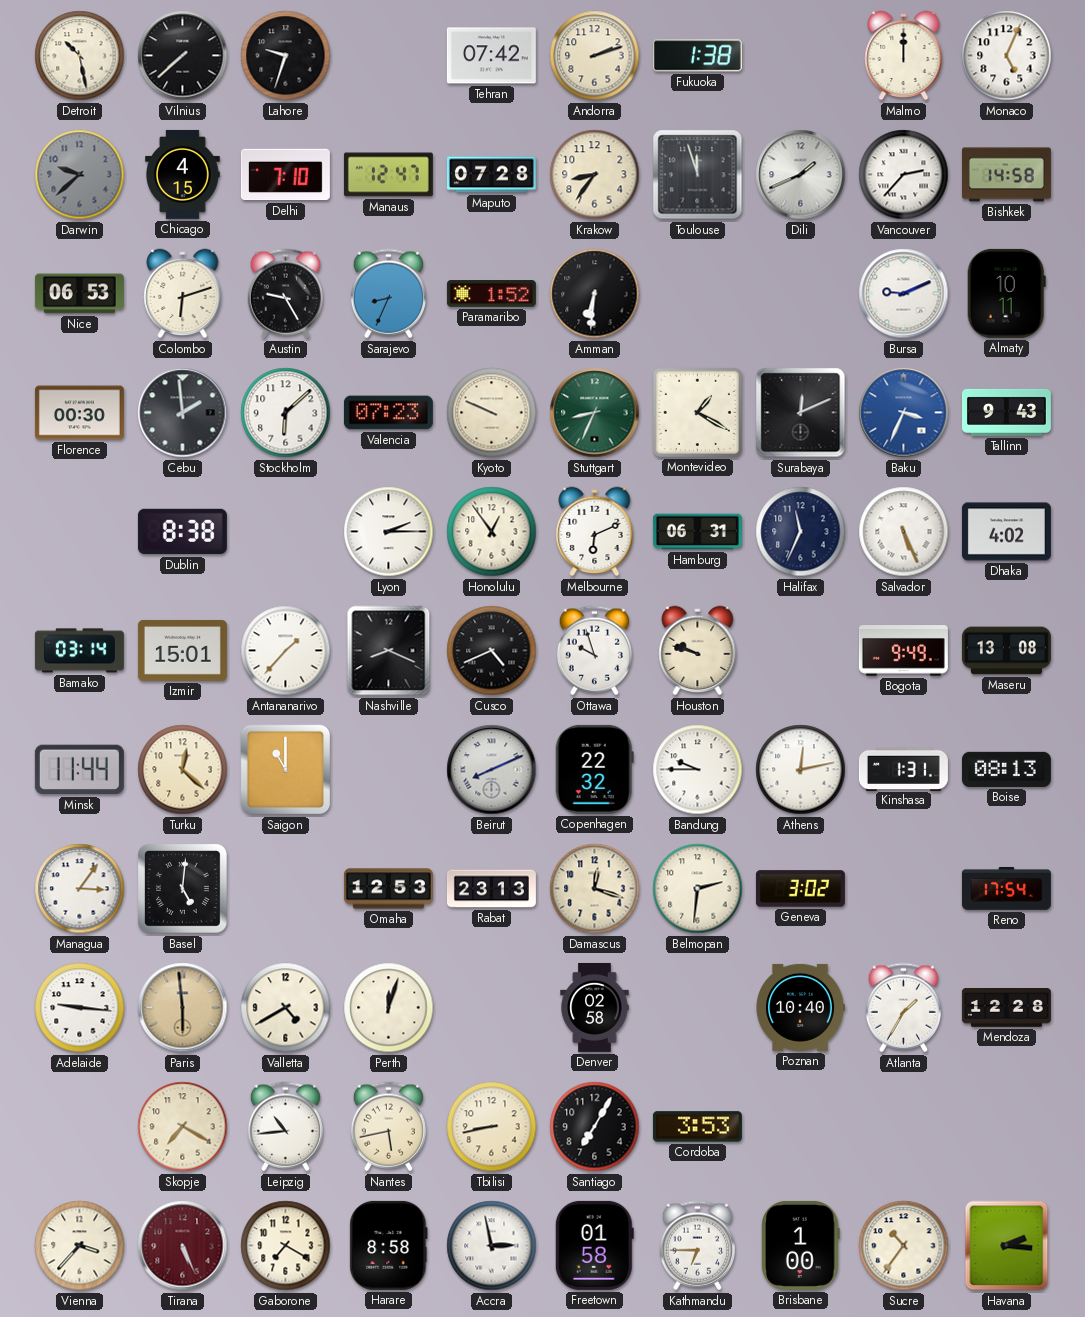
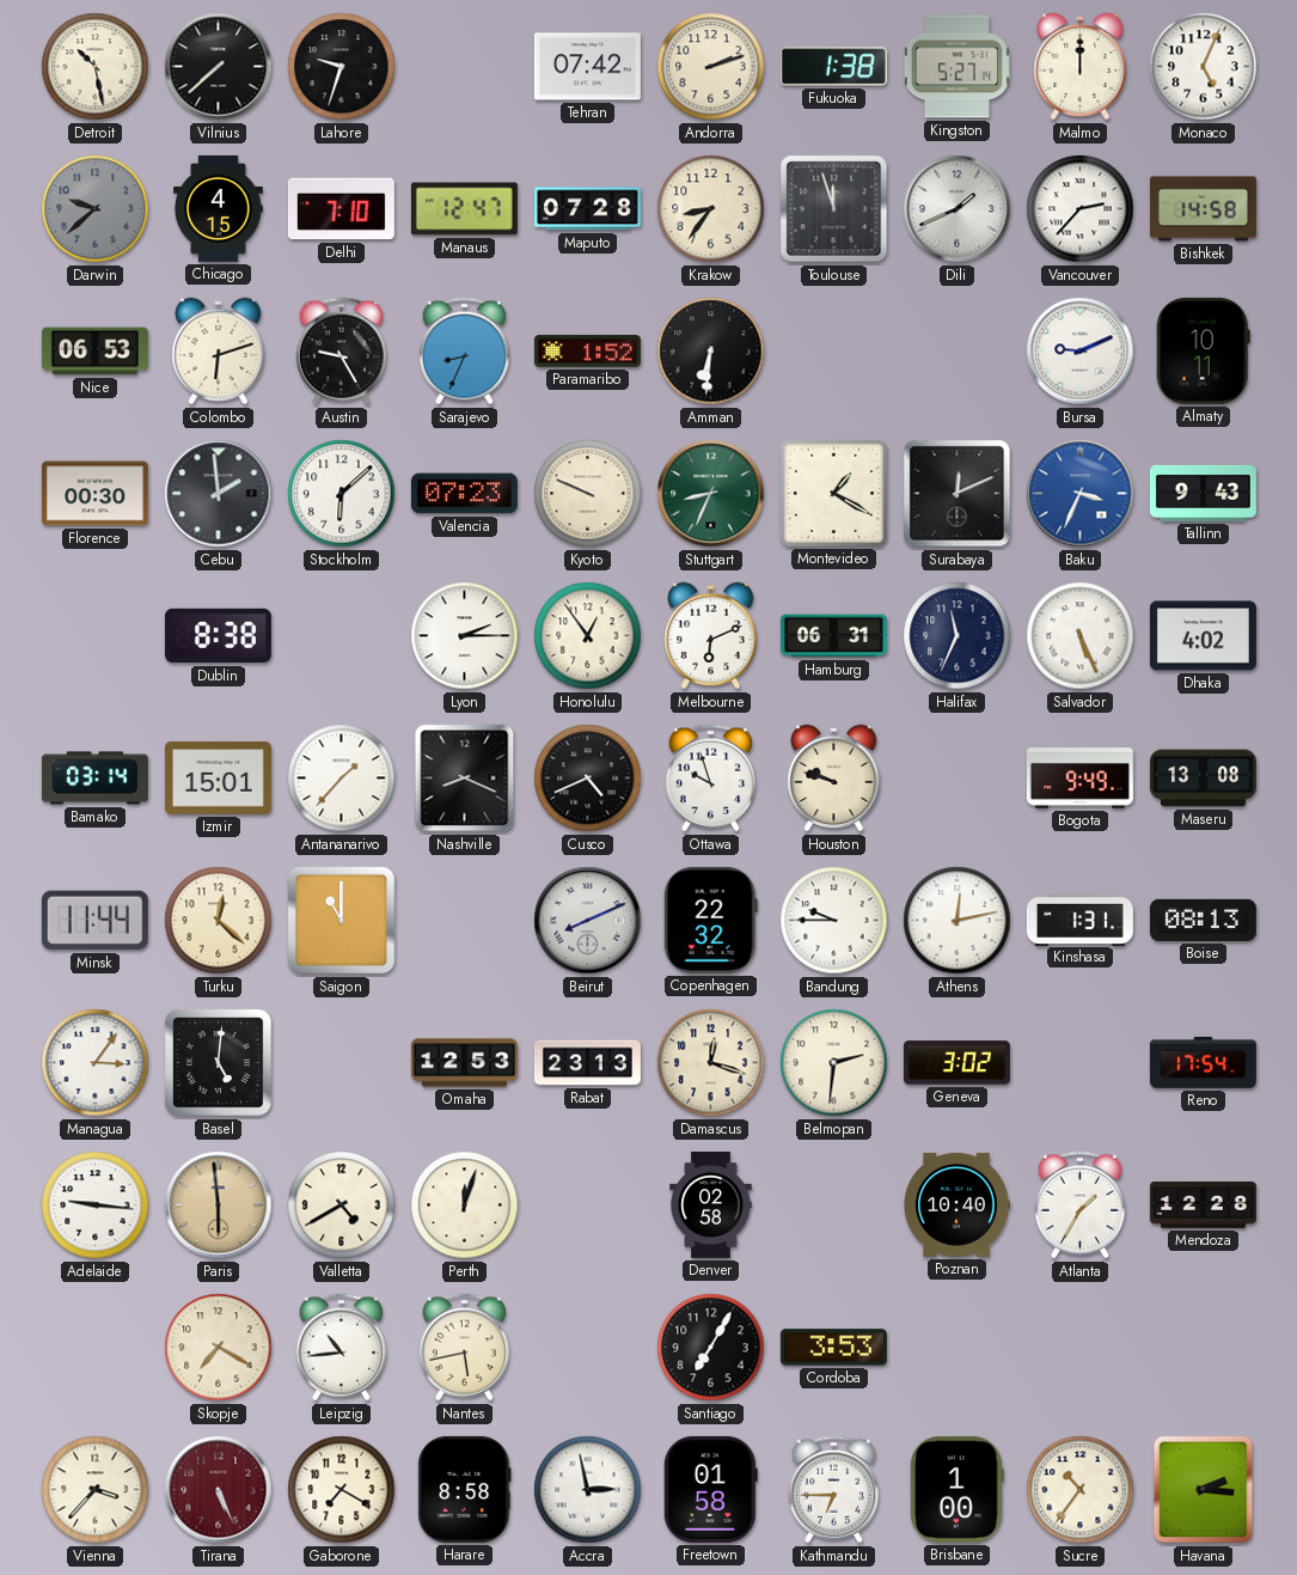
Kingston: none -> 5:27
Tbilisi: 8:43 -> none
